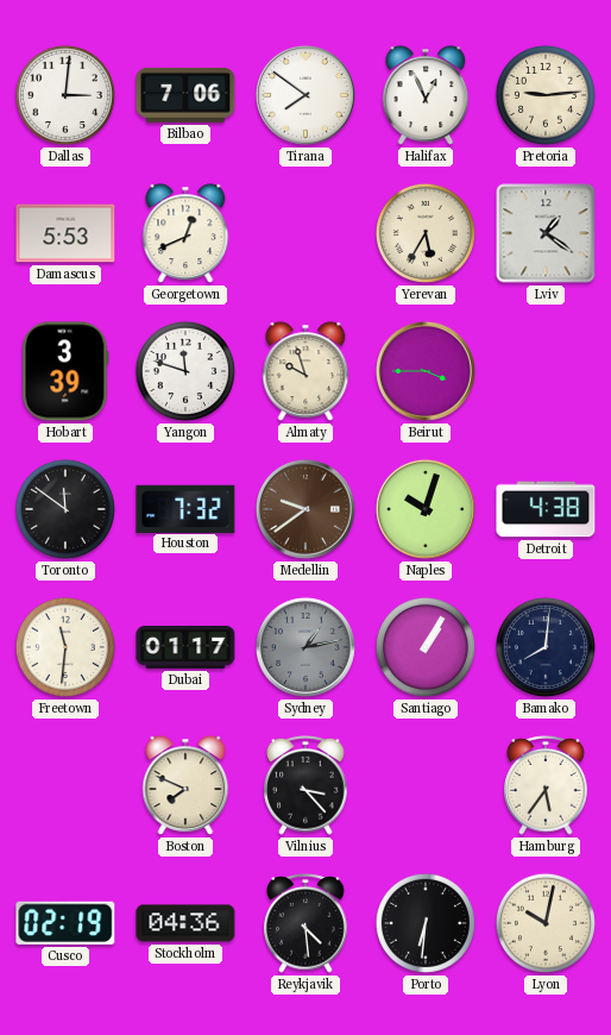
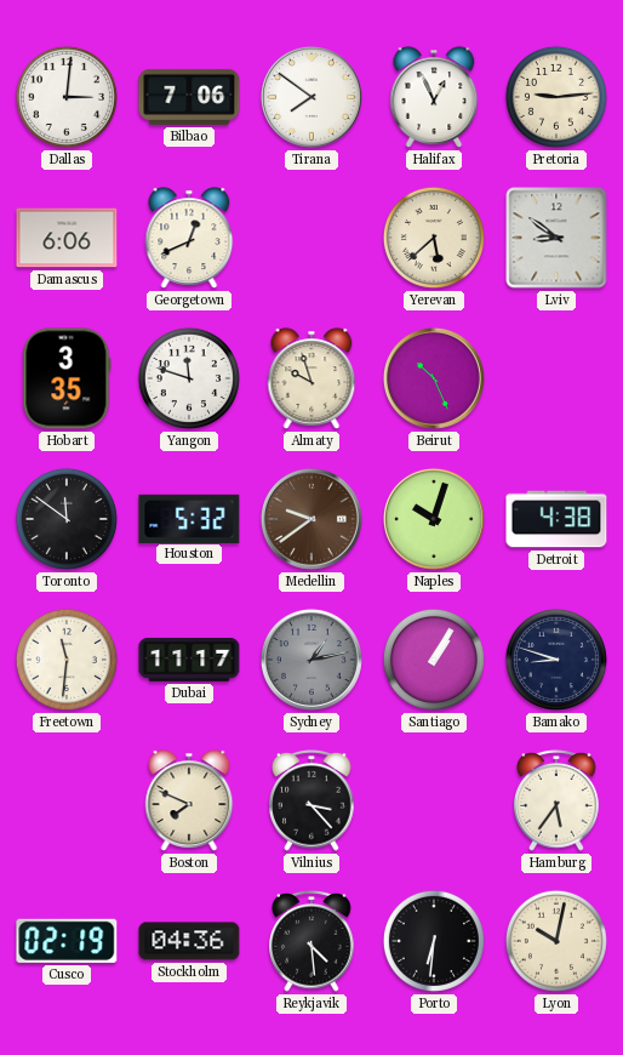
Damascus: 5:53 -> 6:06
Yerevan: 5:35 -> 5:38
Lviv: 1:21 -> 8:51
Hobart: 3:39 -> 3:35
Beirut: 3:45 -> 10:26
Houston: 7:32 -> 5:32
Dubai: 01:17 -> 11:17
Bamako: 8:01 -> 8:48
